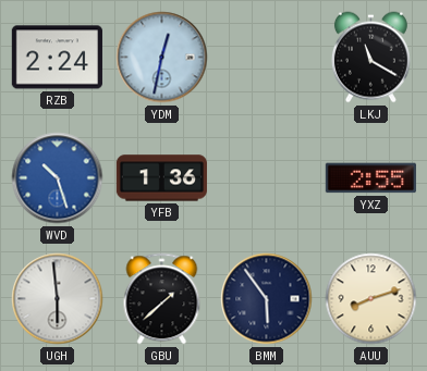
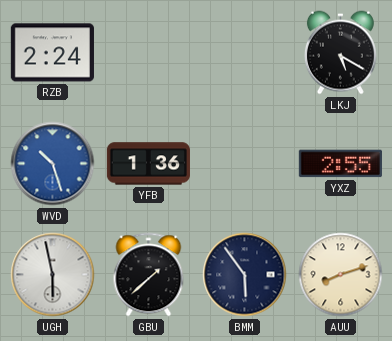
YDM: 12:32 -> none
LKJ: 11:20 -> 5:20
UGH: 5:59 -> 5:58
